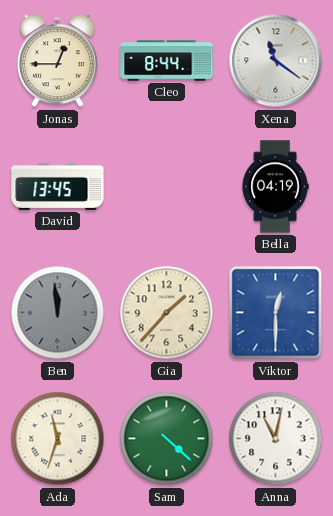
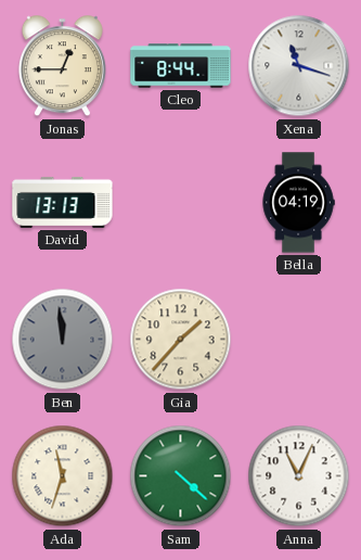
Xena: 11:21 -> 11:18
David: 13:45 -> 13:13
Viktor: 12:30 -> none
Anna: 11:02 -> 11:04
